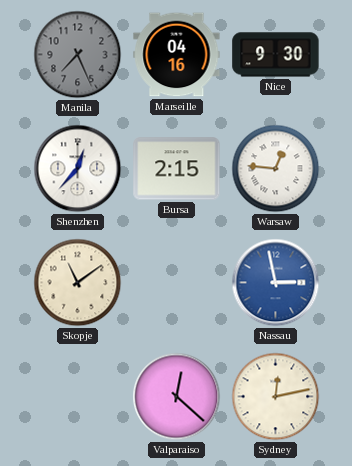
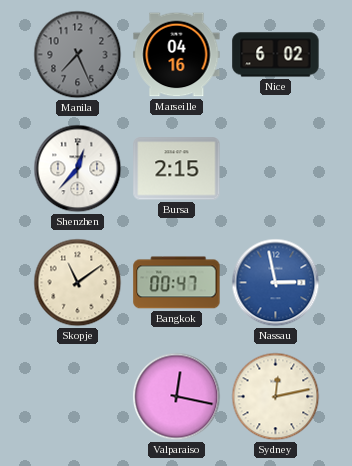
Nice: 9:30 -> 6:02
Warsaw: 12:46 -> none
Bangkok: none -> 00:47
Valparaiso: 12:22 -> 12:17
